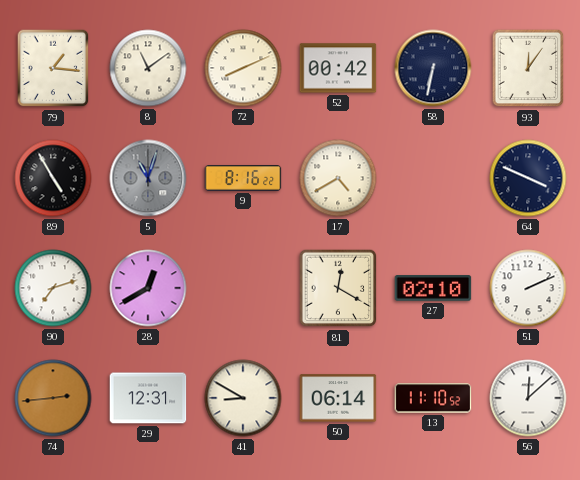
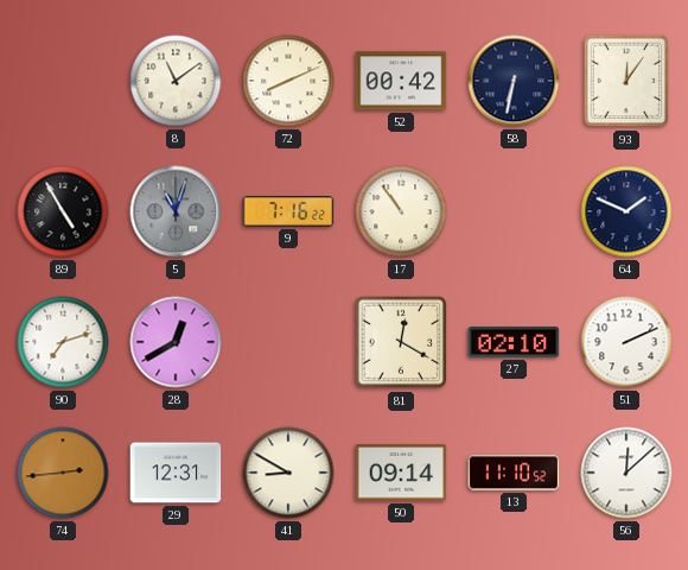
79: 1:16 -> none
9: 8:16 -> 7:16
17: 4:40 -> 10:54
64: 3:49 -> 1:49
50: 06:14 -> 09:14
